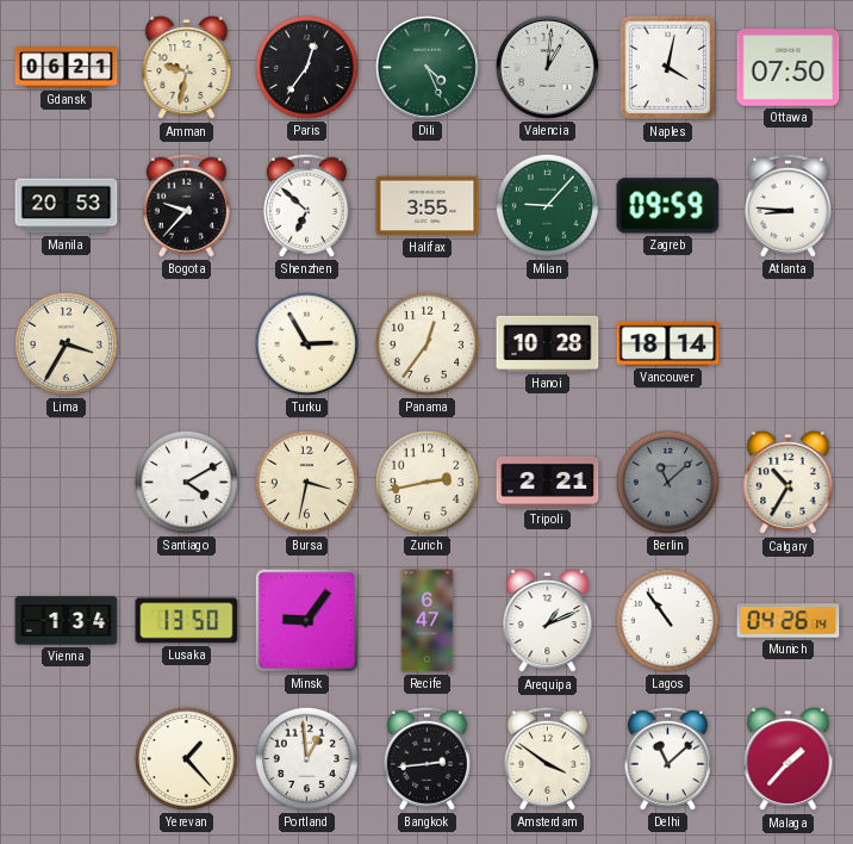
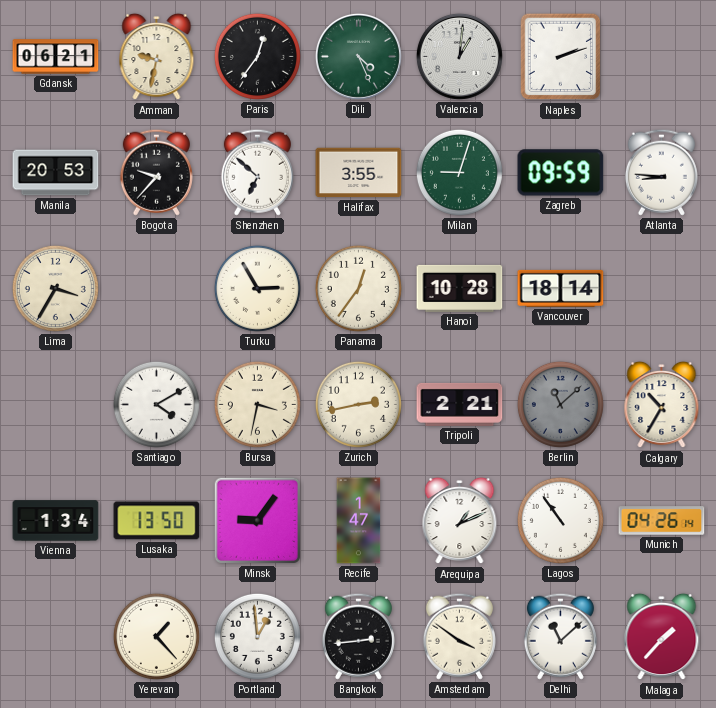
Naples: 4:02 -> 2:12
Ottawa: 07:50 -> none
Milan: 9:07 -> 9:03
Recife: 6:47 -> 1:47
